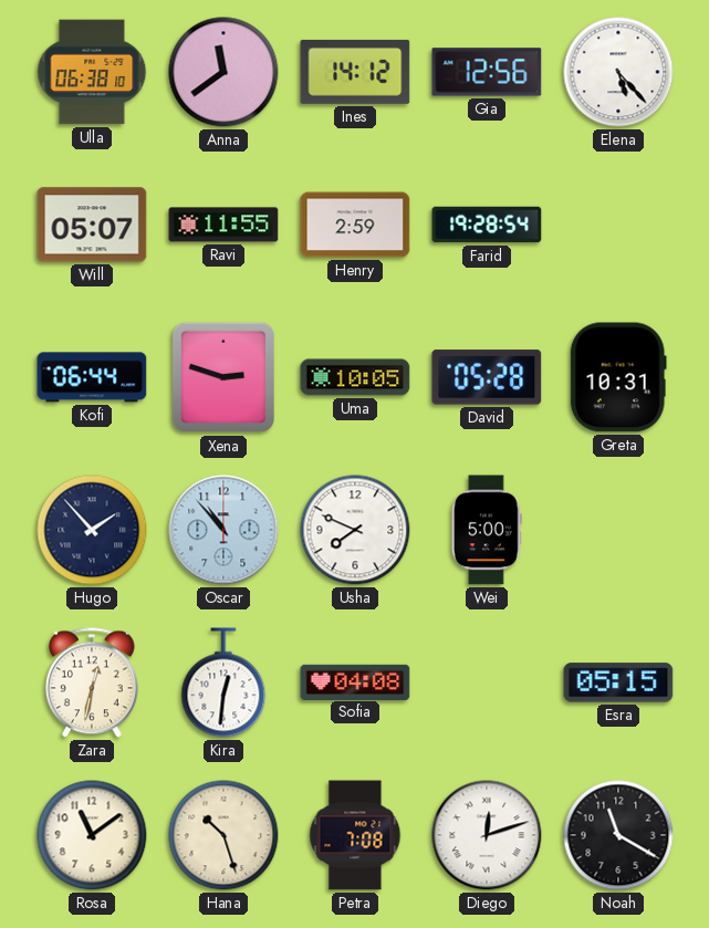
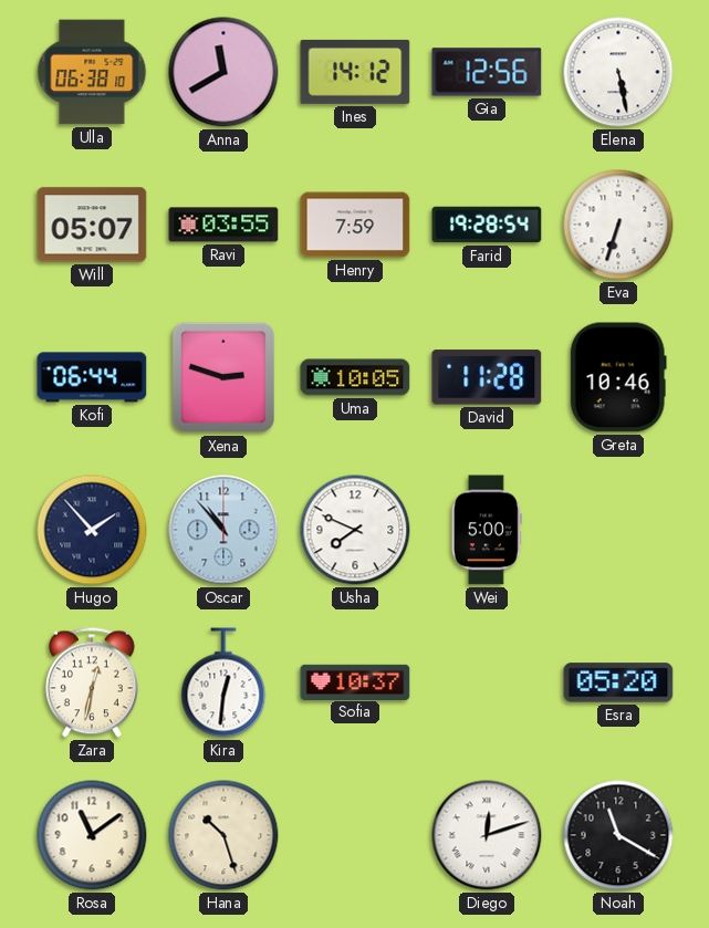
Anna: 11:39 -> 11:40
Elena: 5:23 -> 5:28
Ravi: 11:55 -> 03:55
Henry: 2:59 -> 7:59
Eva: none -> 6:33
David: 05:28 -> 11:28
Greta: 10:31 -> 10:46
Sofia: 04:08 -> 10:37
Esra: 05:15 -> 05:20
Petra: 7:08 -> none
